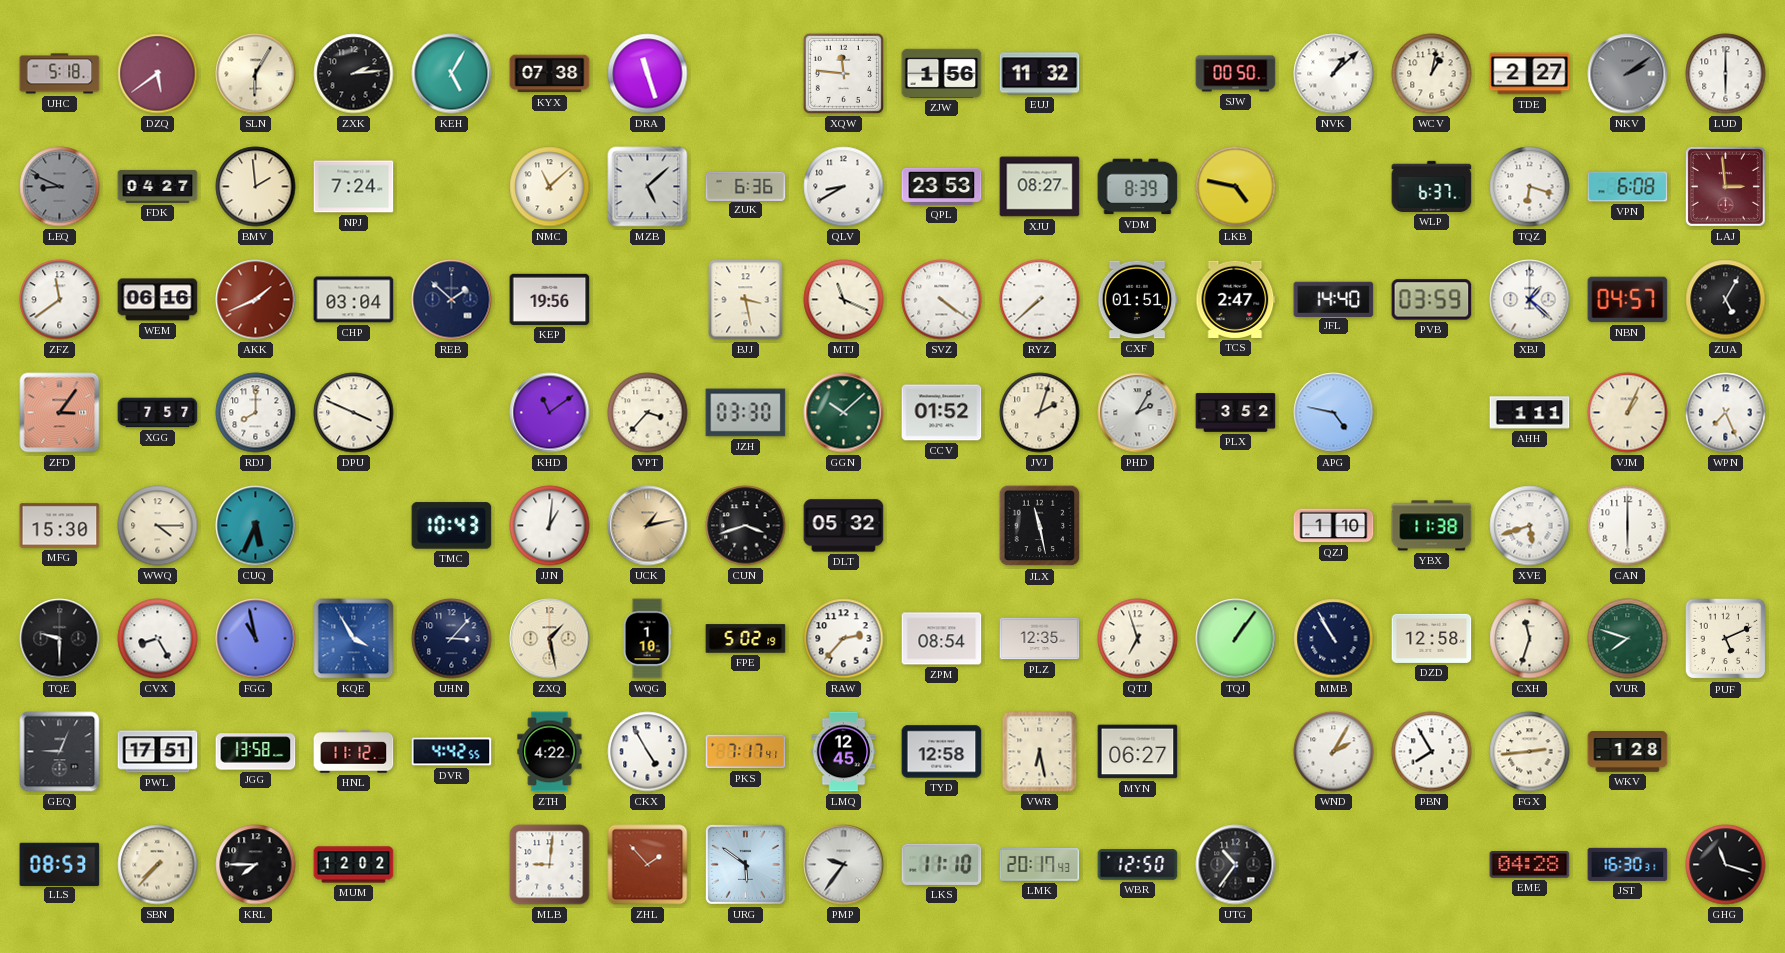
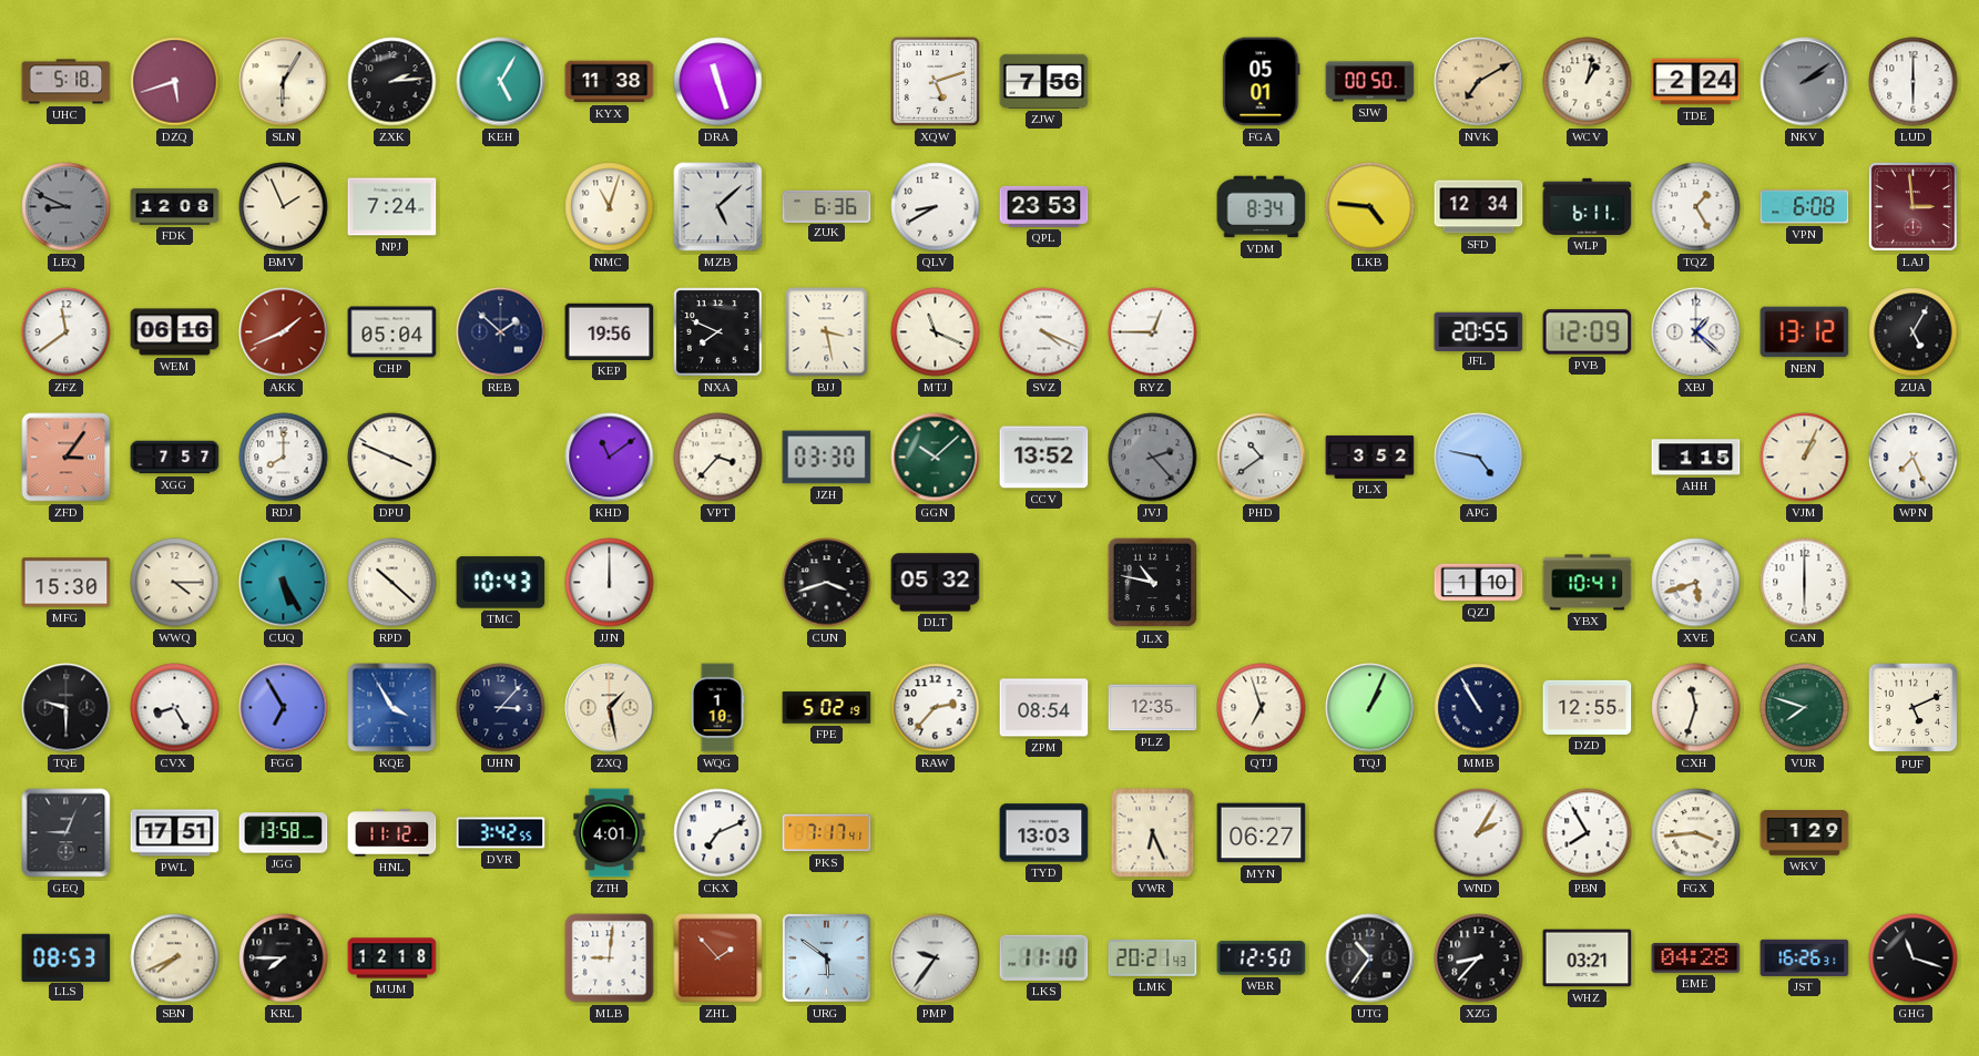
DZQ: 5:39 -> 5:42
KYX: 07:38 -> 11:38
XQW: 11:46 -> 5:12
ZJW: 1:56 -> 7:56
EUJ: 11:32 -> none
FGA: none -> 05:01
NVK: 1:08 -> 7:10
NVK dial: white -> champagne
TDE: 2:27 -> 2:24
FDK: 04:27 -> 12:08
BMV: 1:59 -> 1:56
NMC: 11:08 -> 11:03
XJU: 08:27 -> none
VDM: 8:39 -> 8:34
LKB: 4:47 -> 4:46
SFD: none -> 12:34
WLP: 6:37 -> 6:11
TQZ: 6:18 -> 1:25
CHP: 03:04 -> 05:04
NXA: none -> 7:49
SVZ: 4:21 -> 4:19
RYZ: 7:38 -> 12:45
CXF: 01:51 -> none
TCS: 2:47 -> none
JFL: 14:40 -> 20:55
PVB: 03:59 -> 12:09
NBN: 04:57 -> 13:12
CCV: 01:52 -> 13:52
JVJ: 2:03 -> 2:23
JVJ dial: cream -> grey
PHD: 2:05 -> 10:39
AHH: 1:11 -> 1:15
CUQ: 5:34 -> 5:25
RPD: none -> 10:22
JJN: 1:01 -> 12:00
UCK: 1:13 -> none
JLX: 11:28 -> 10:47
YBX: 11:38 -> 10:41
FGG: 10:58 -> 6:55
TQJ: 1:06 -> 1:04
DZD: 12:58 -> 12:55
DVR: 4:42 -> 3:42
ZTH: 4:22 -> 4:01
CKX: 4:55 -> 7:11
LMQ: 12:45 -> none
TYD: 12:58 -> 13:03
VWR: 6:28 -> 6:26
FGX: 2:44 -> 3:44
WKV: 1:28 -> 1:29
SBN: 7:37 -> 7:41
MUM: 12:02 -> 12:18
LMK: 20:17 -> 20:21
XZG: none -> 8:37
WHZ: none -> 03:21
JST: 16:30 -> 16:26
